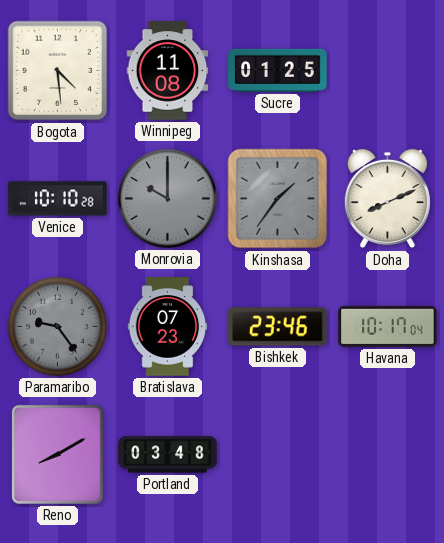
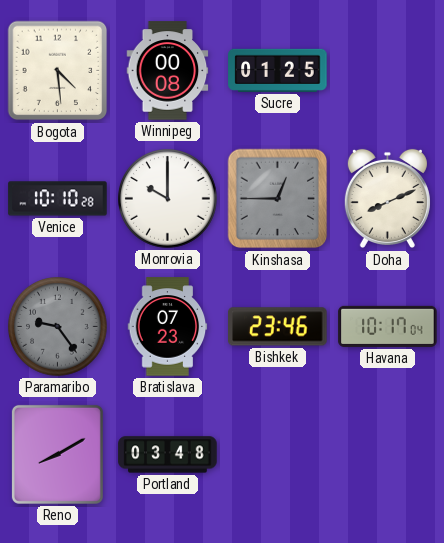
Winnipeg: 11:08 -> 00:08
Monrovia dial: grey -> white
Kinshasa: 1:36 -> 12:45
